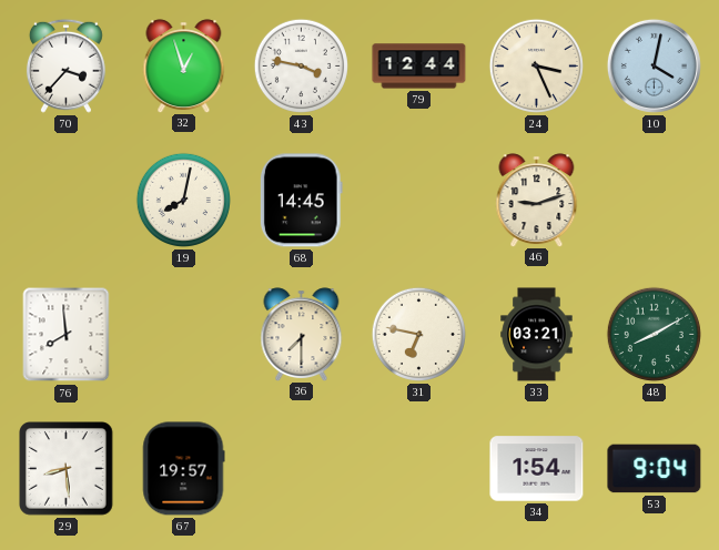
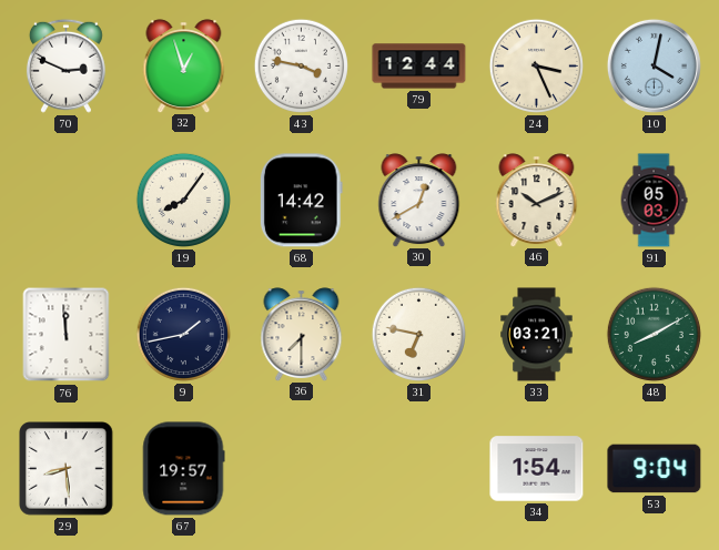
70: 3:37 -> 2:49
19: 8:02 -> 8:06
68: 14:45 -> 14:42
30: none -> 12:40
46: 9:12 -> 10:11
91: none -> 05:03
76: 7:59 -> 11:59
9: none -> 1:43
